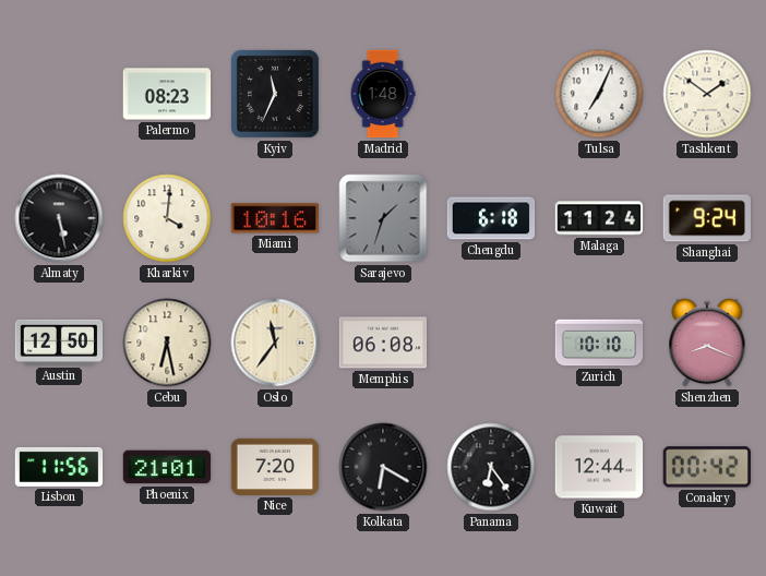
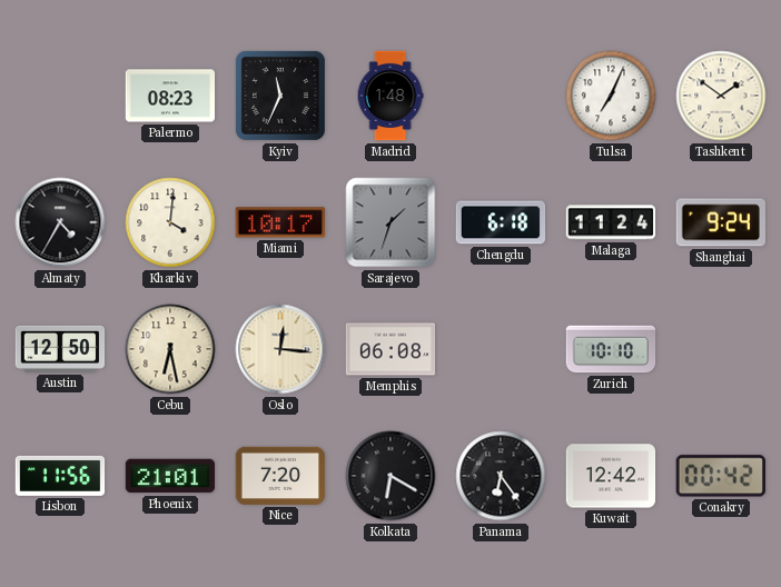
Almaty: 5:28 -> 4:35
Miami: 10:16 -> 10:17
Oslo: 11:36 -> 12:16
Shenzhen: 8:19 -> none
Kuwait: 12:44 -> 12:42
